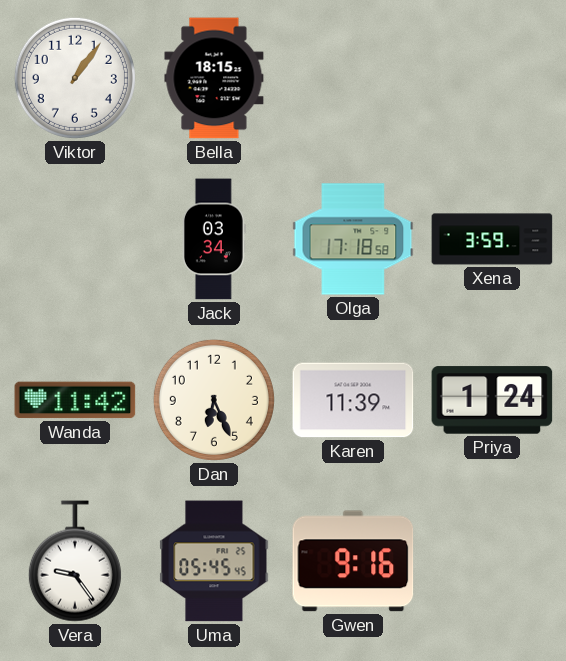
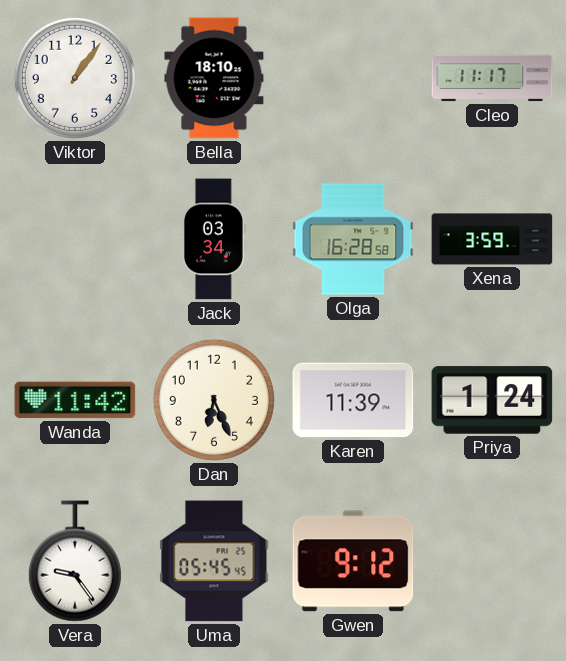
Bella: 18:15 -> 18:10
Cleo: none -> 11:17
Olga: 17:18 -> 16:28
Gwen: 9:16 -> 9:12
